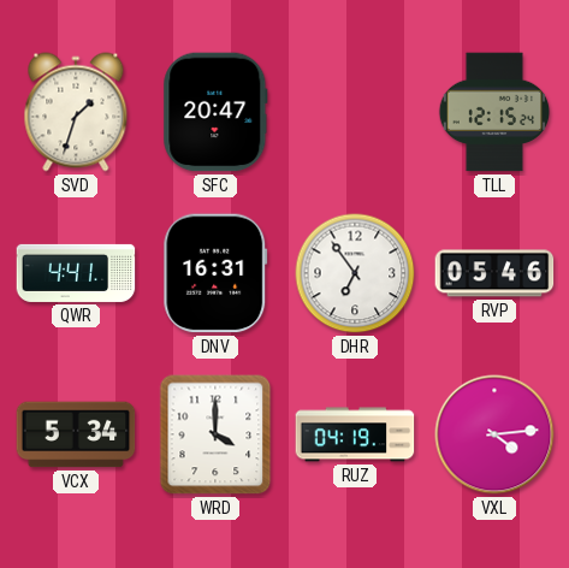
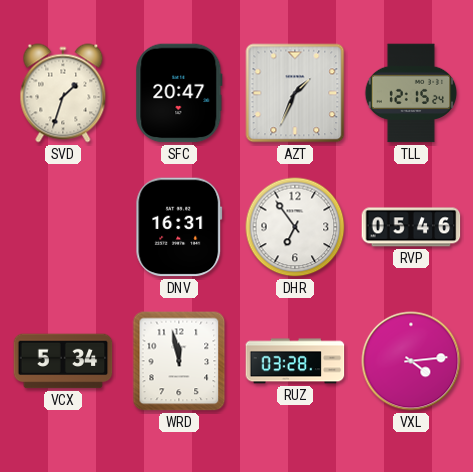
AZT: none -> 1:34
QWR: 4:41 -> none
WRD: 4:00 -> 11:58
RUZ: 04:19 -> 03:28
